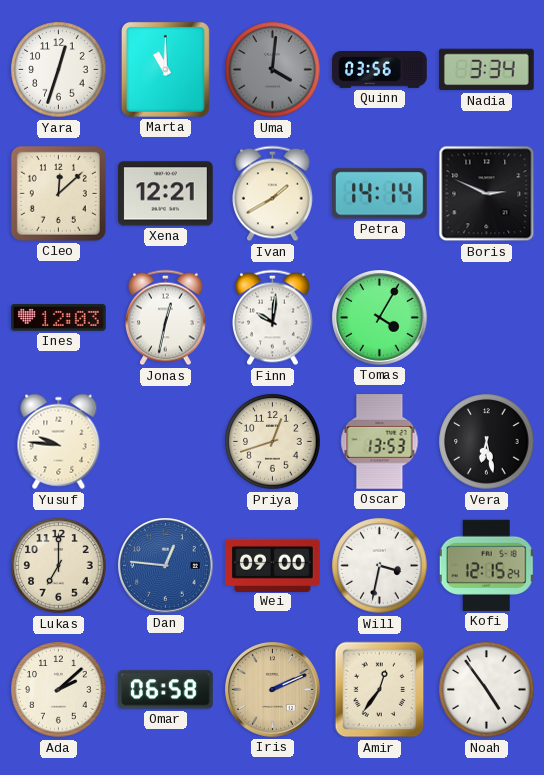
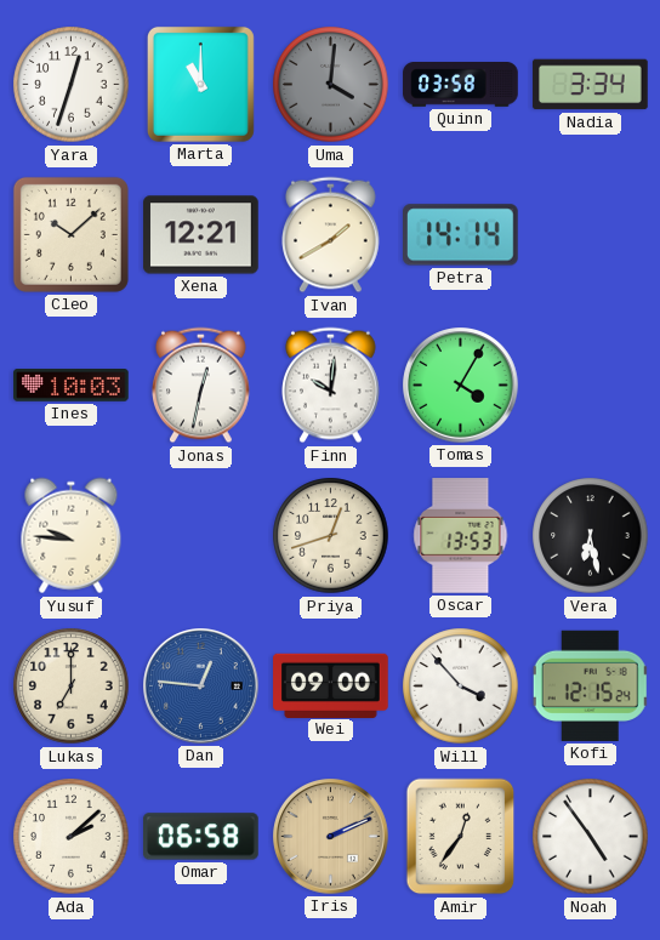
Quinn: 03:56 -> 03:58
Cleo: 12:08 -> 10:08
Boris: 2:49 -> none
Ines: 12:03 -> 10:03
Will: 3:32 -> 3:53
